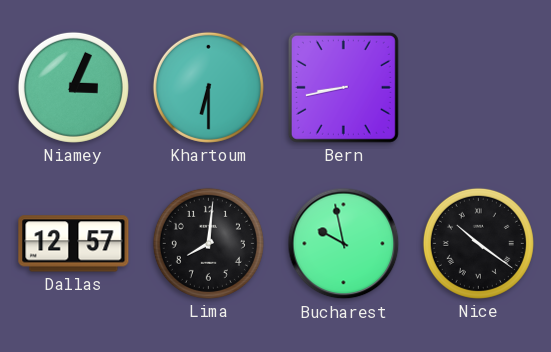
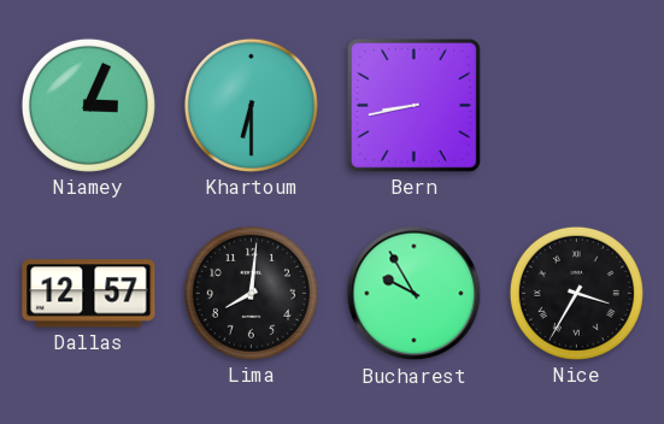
Bucharest: 9:58 -> 9:55
Nice: 10:21 -> 3:35
